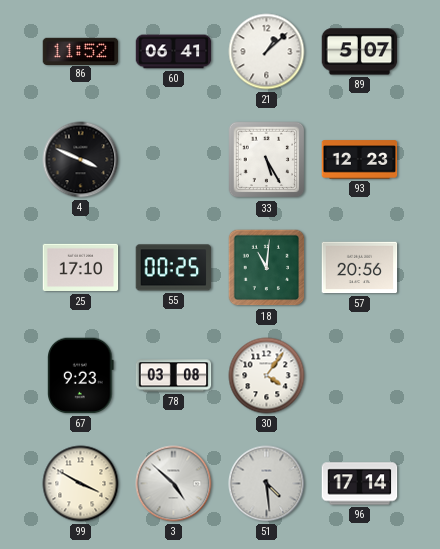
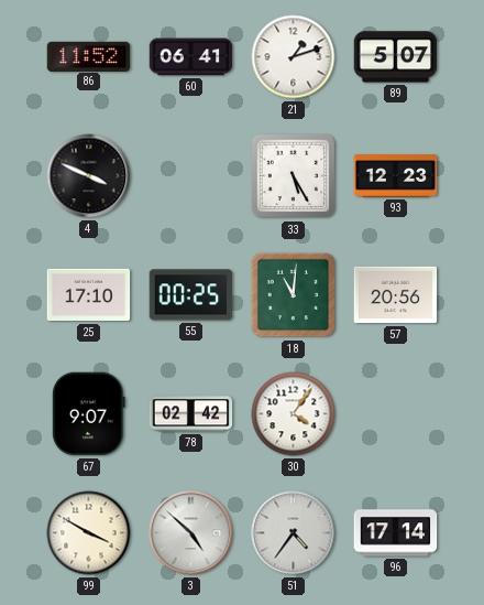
21: 1:08 -> 1:12
67: 9:23 -> 9:07
78: 03:08 -> 02:42
51: 4:29 -> 4:36
